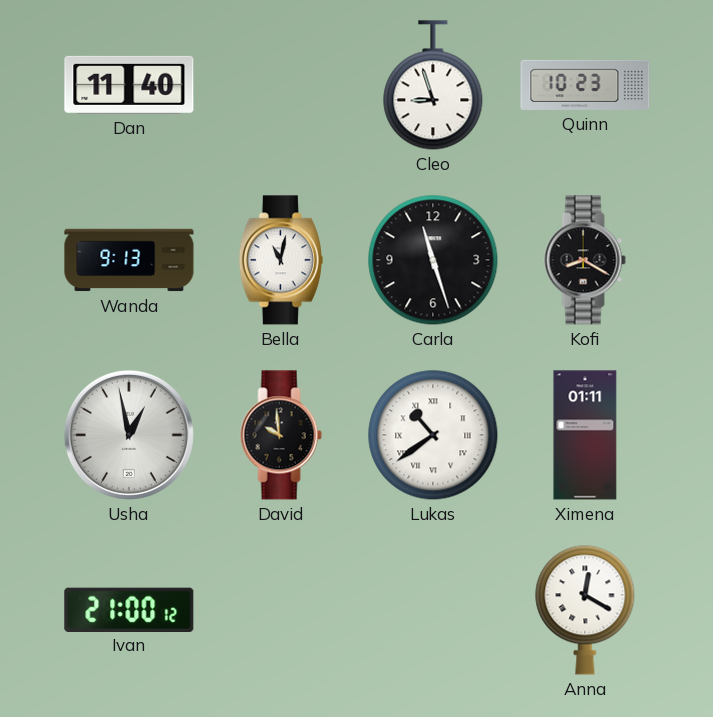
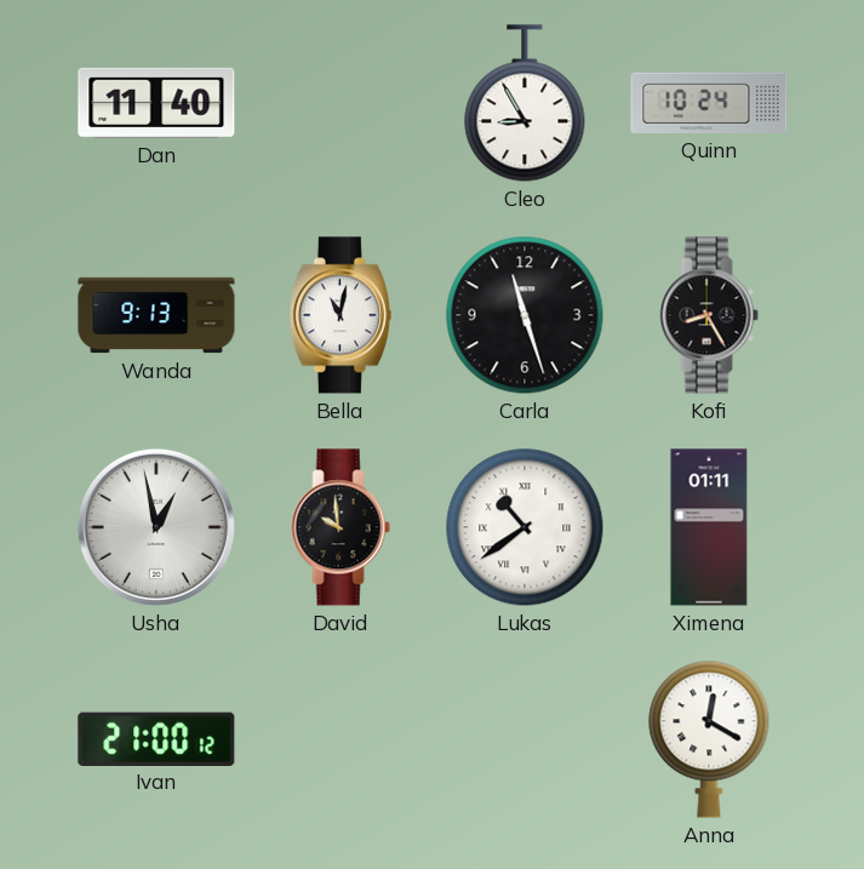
Cleo: 8:57 -> 8:55
Quinn: 10:23 -> 10:24
Kofi: 8:20 -> 8:25
